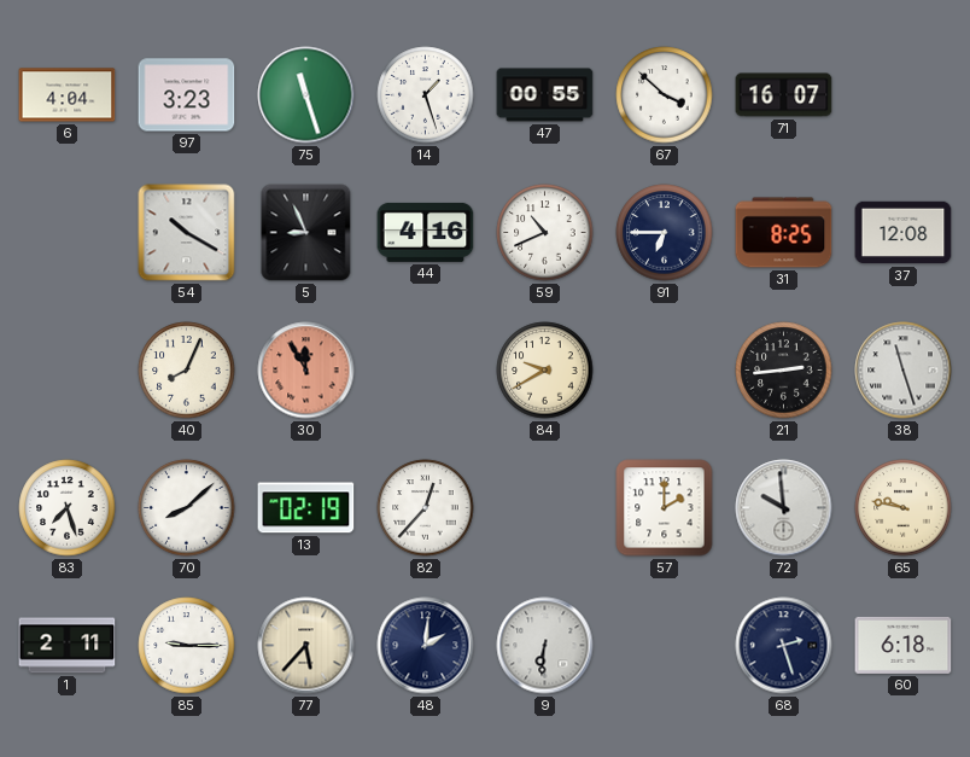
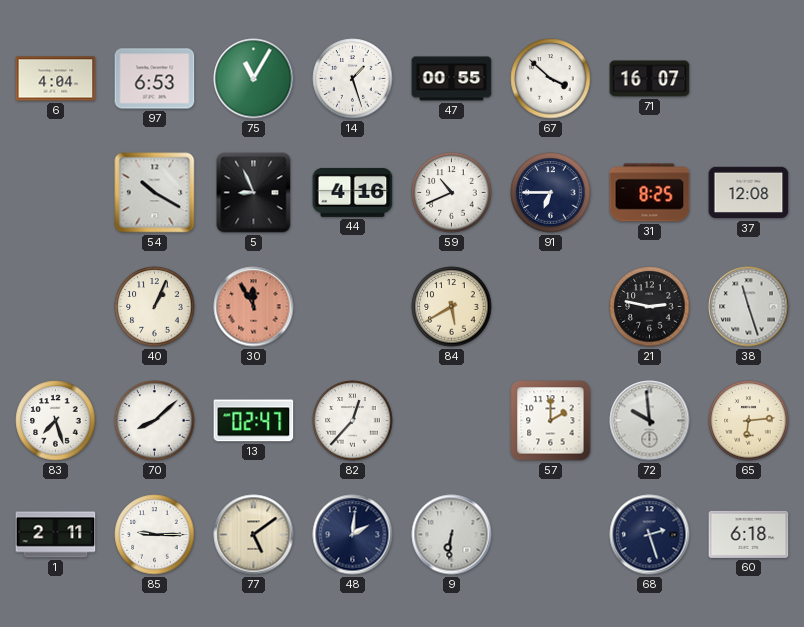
97: 3:23 -> 6:53
75: 11:27 -> 11:05
40: 8:04 -> 1:04
84: 9:40 -> 5:40
21: 2:44 -> 2:47
13: 02:19 -> 02:47
65: 9:47 -> 6:14
77: 5:37 -> 5:09
